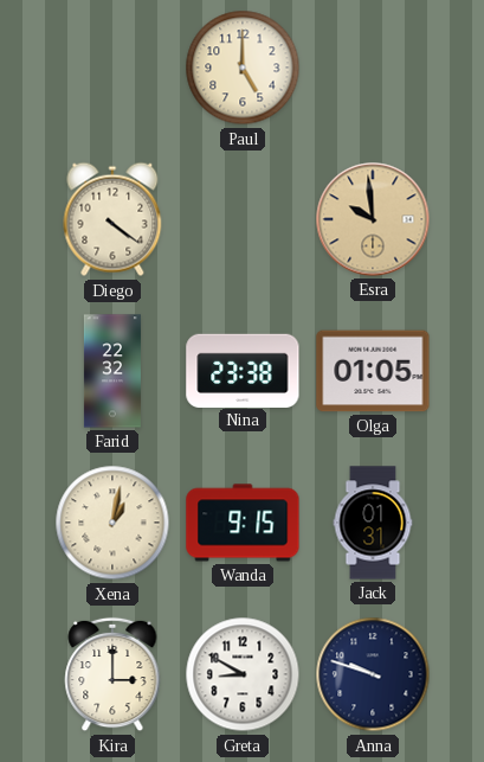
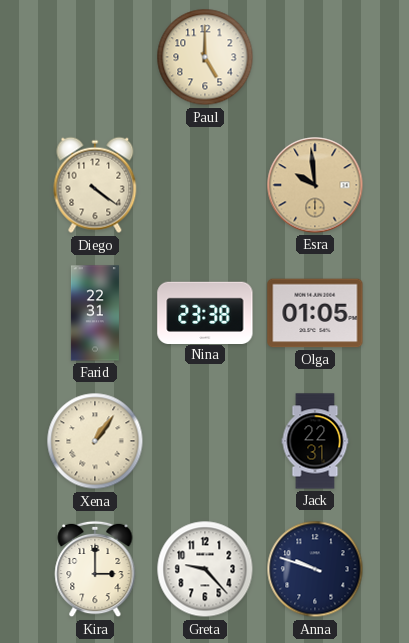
Farid: 22:32 -> 22:31
Xena: 1:02 -> 1:06
Wanda: 9:15 -> none
Jack: 01:31 -> 22:31
Greta: 8:50 -> 9:23
